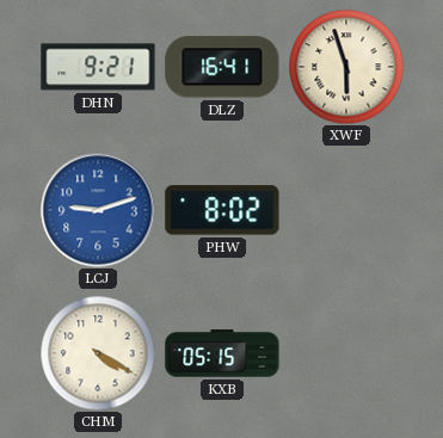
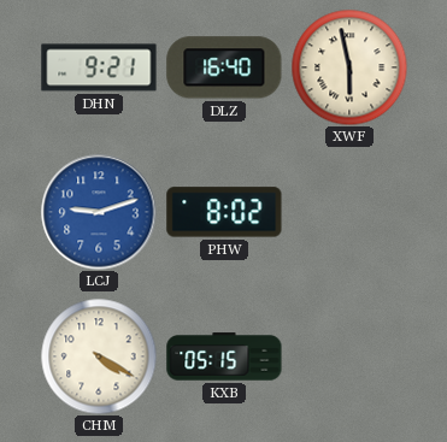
DLZ: 16:41 -> 16:40
XWF: 5:57 -> 5:58
